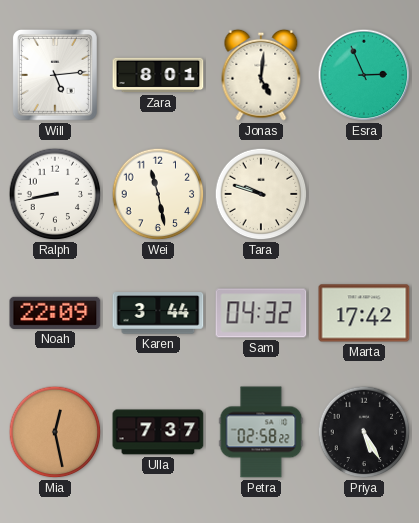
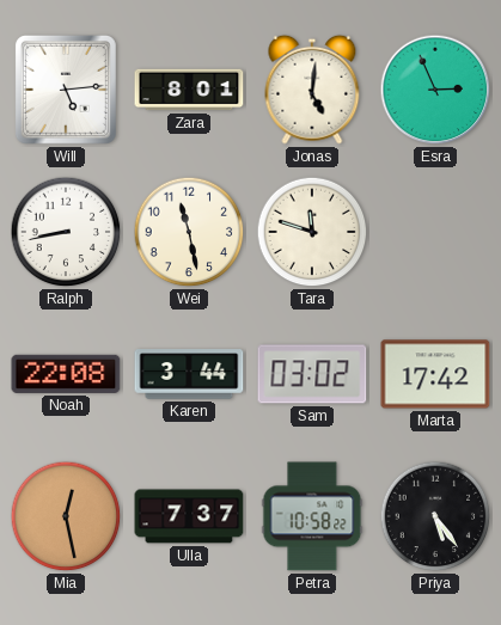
Tara: 9:48 -> 11:48
Noah: 22:09 -> 22:08
Sam: 04:32 -> 03:02
Petra: 02:58 -> 10:58
Priya: 5:25 -> 5:24
